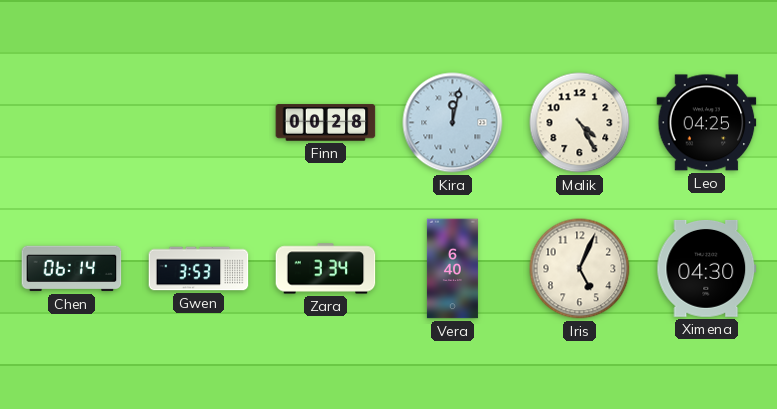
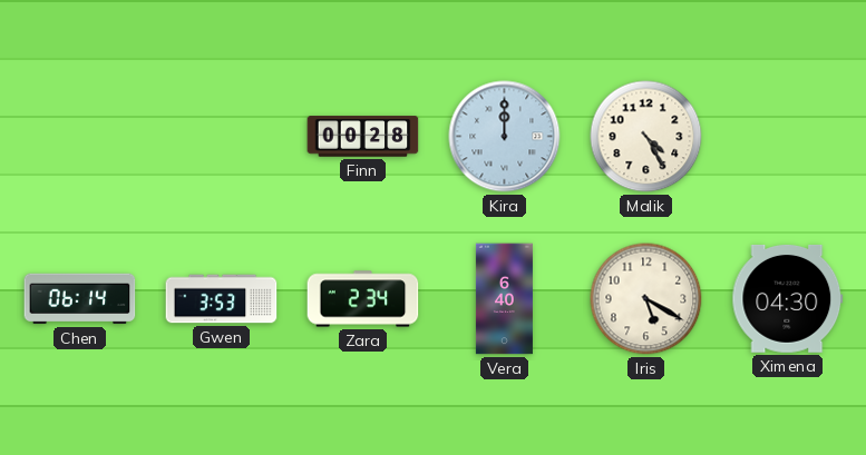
Kira: 12:02 -> 12:00
Leo: 04:25 -> none
Zara: 3:34 -> 2:34
Iris: 5:04 -> 5:20
